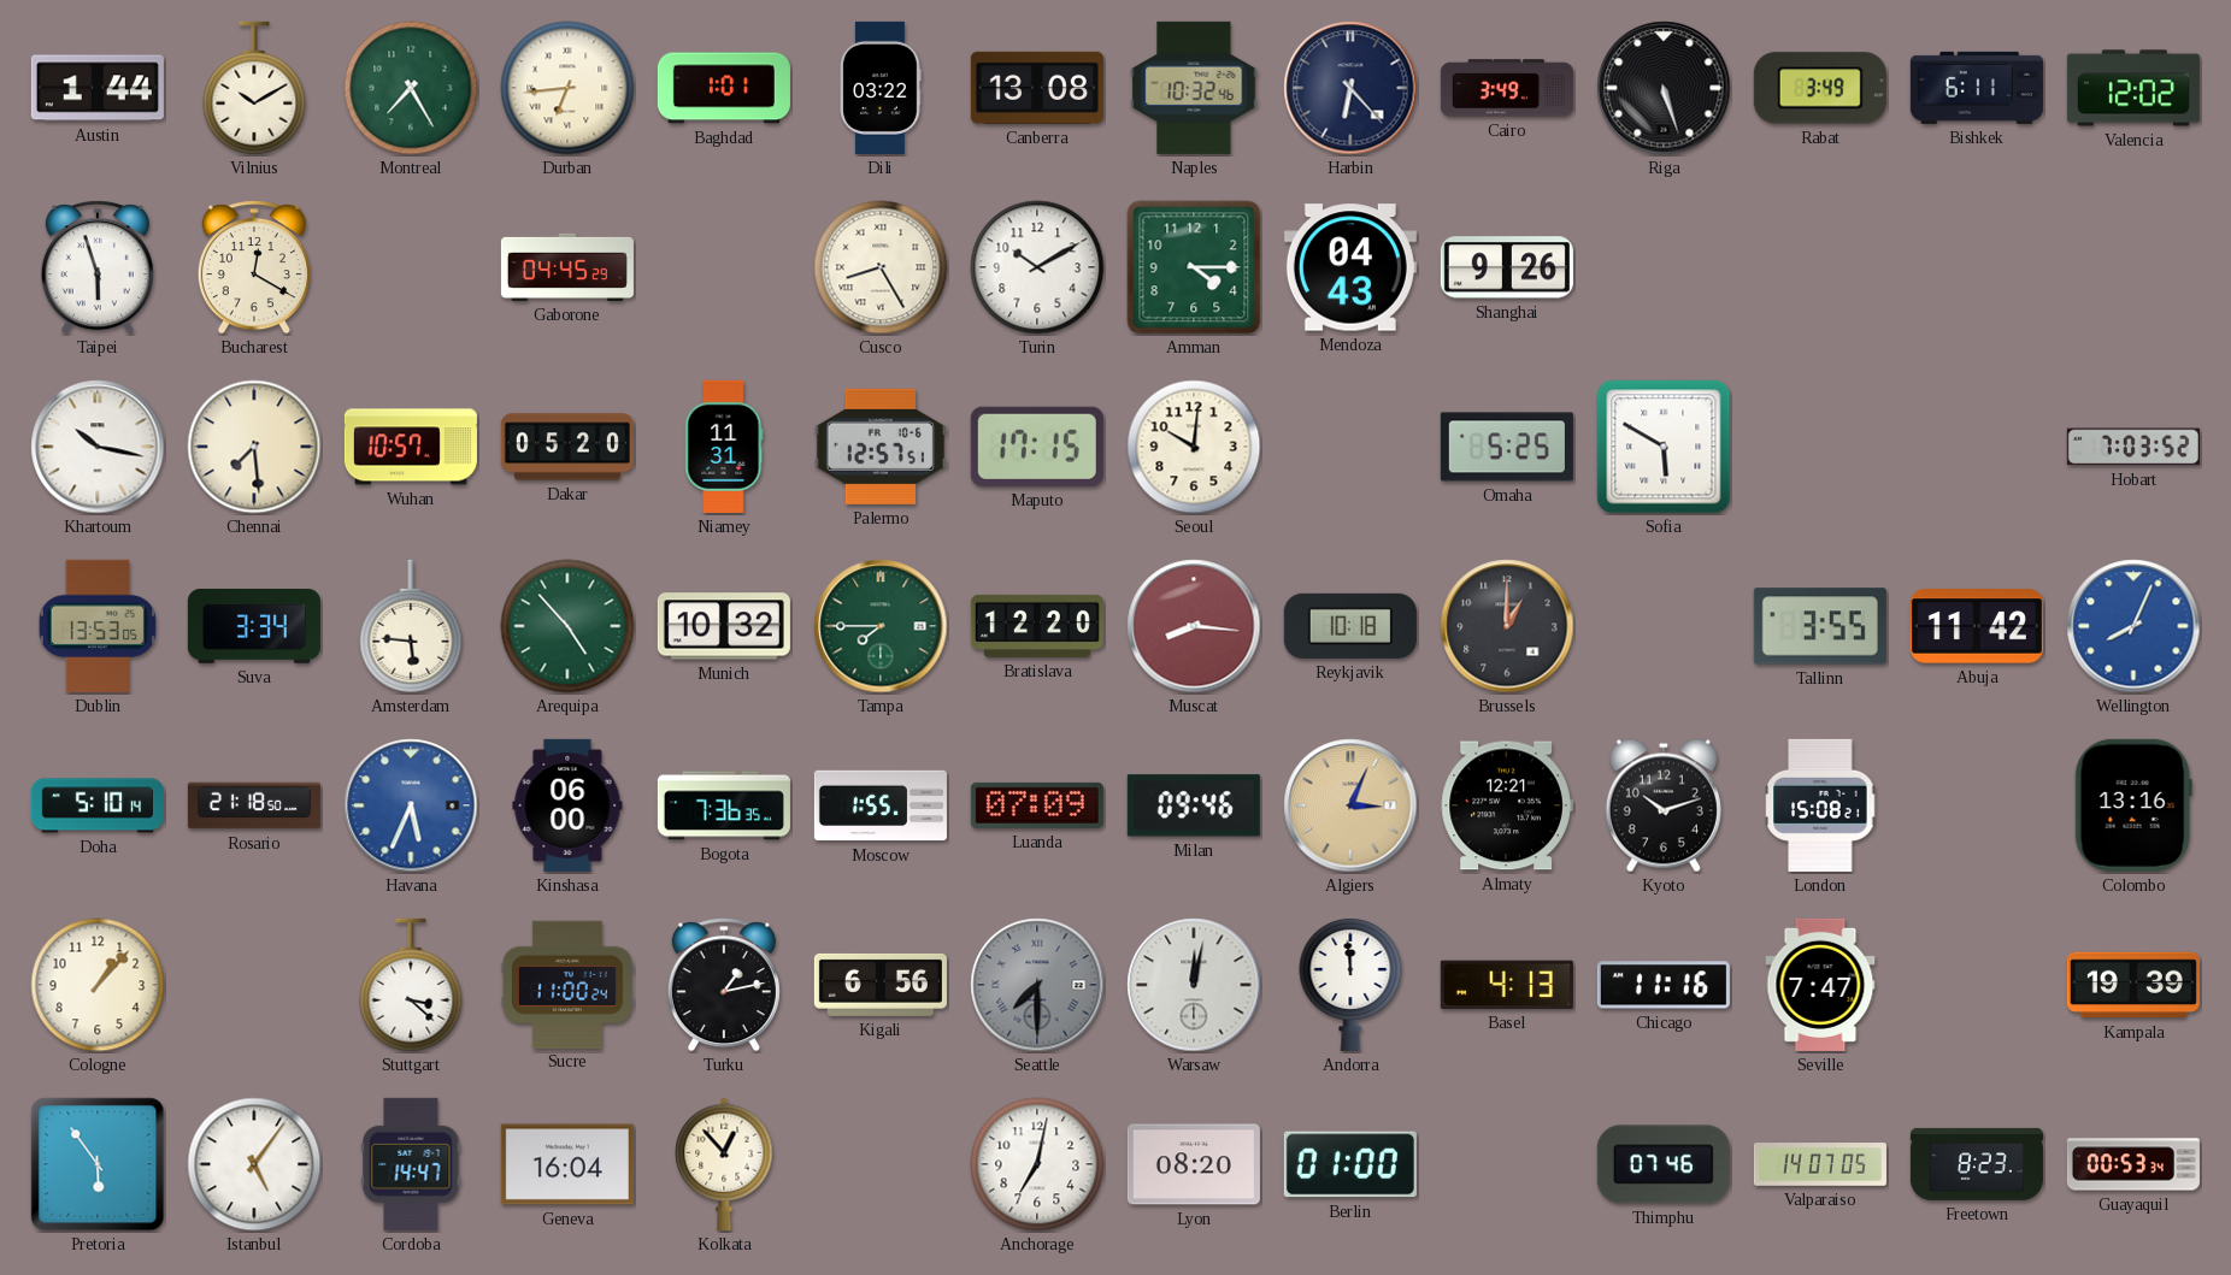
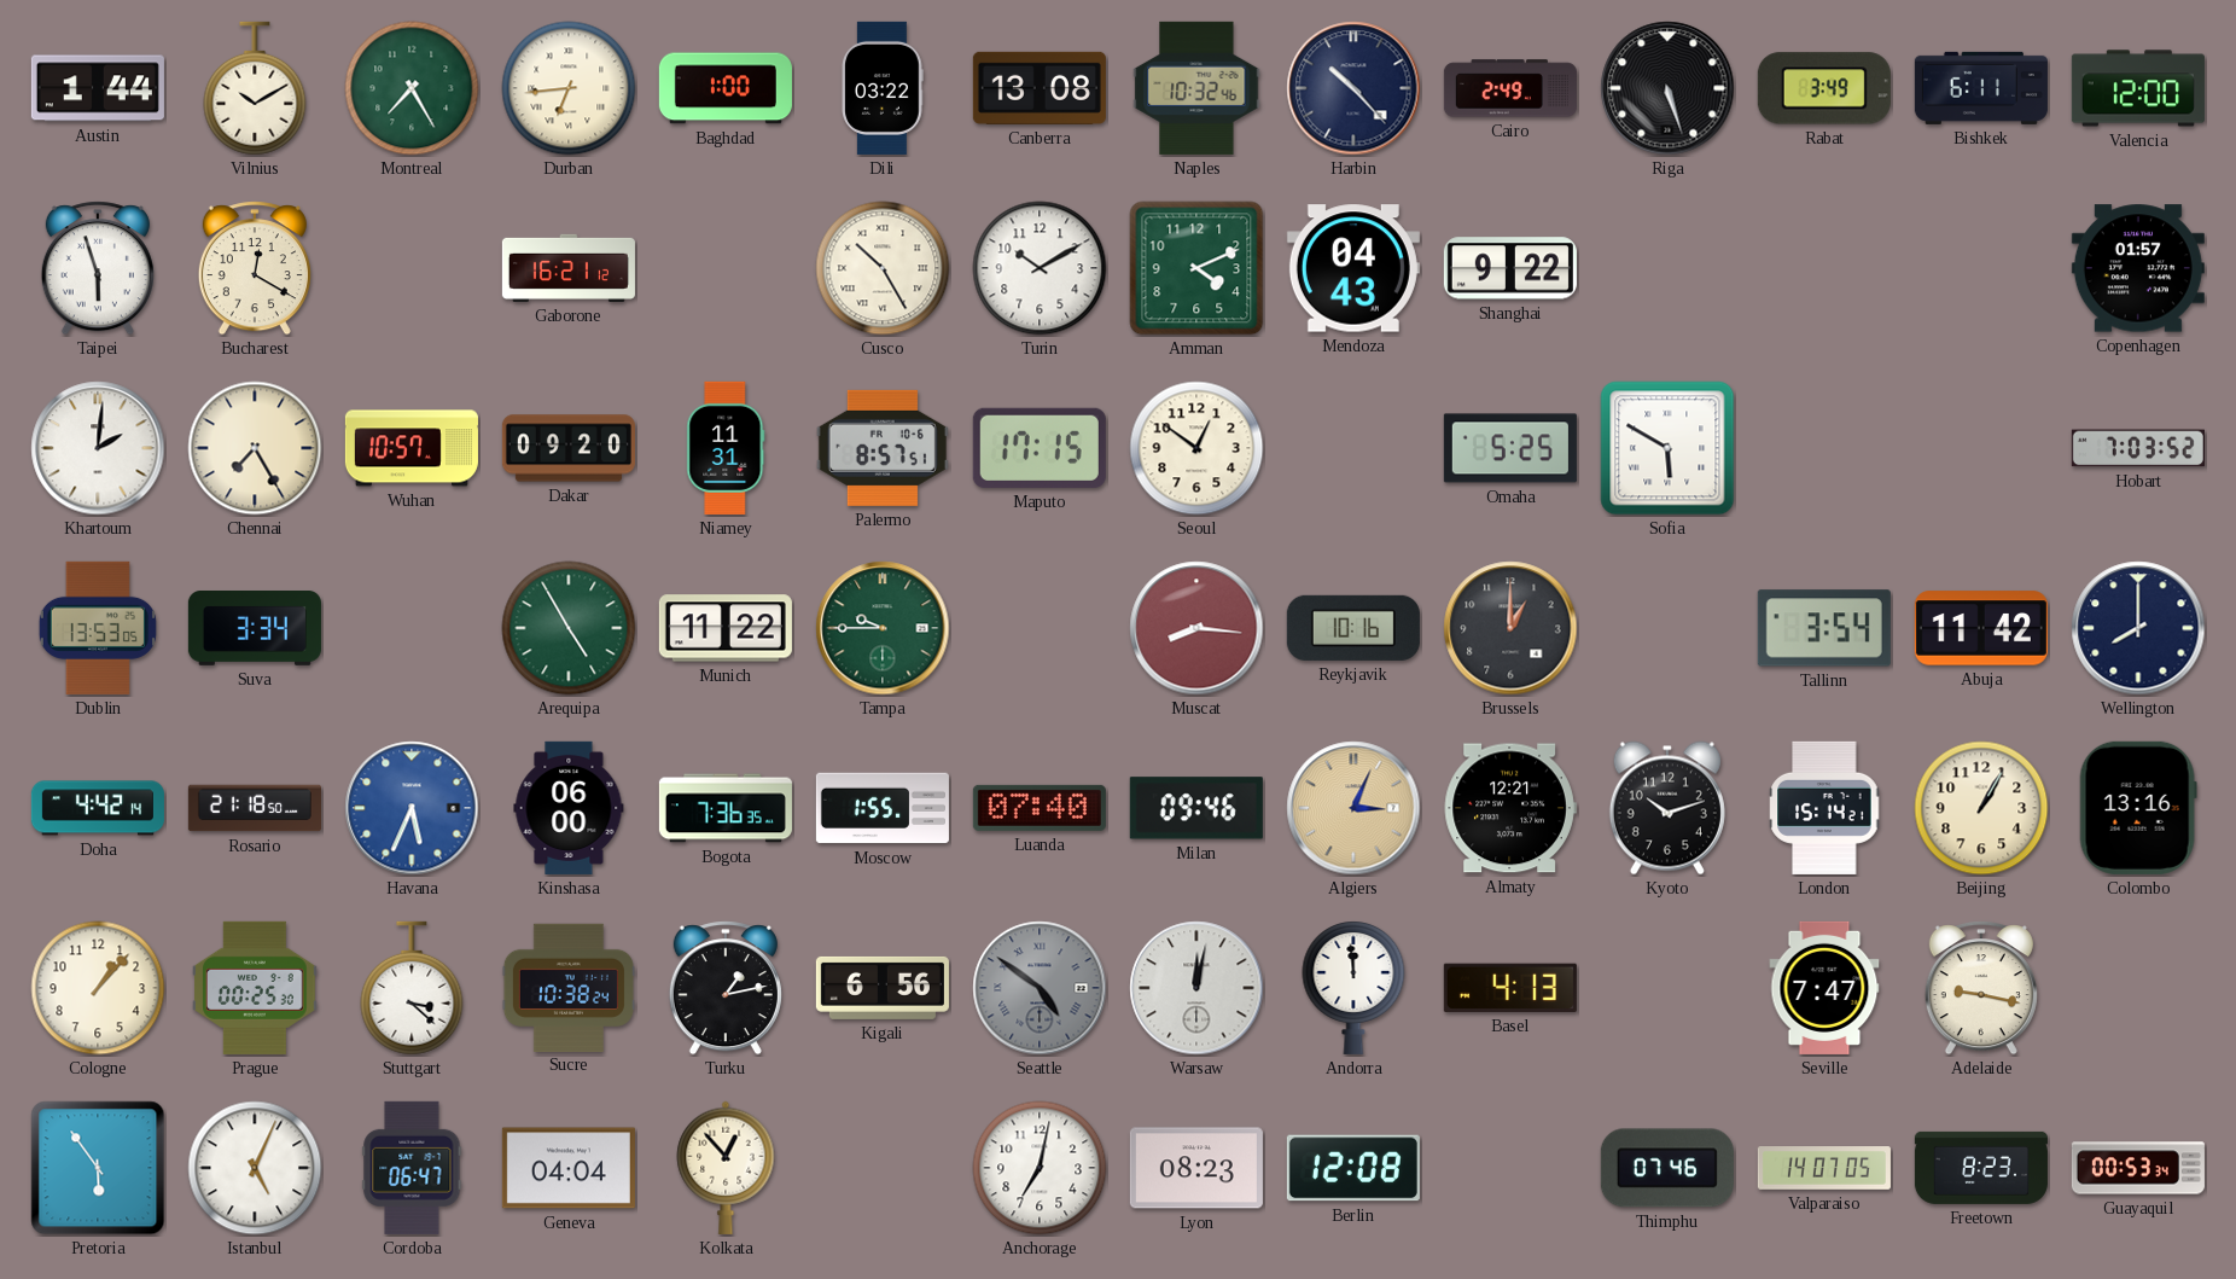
Baghdad: 1:01 -> 1:00
Harbin: 6:23 -> 10:23
Cairo: 3:49 -> 2:49
Valencia: 12:02 -> 12:00
Gaborone: 04:45 -> 16:21
Cusco: 8:25 -> 10:25
Amman: 4:15 -> 4:11
Shanghai: 9:26 -> 9:22
Copenhagen: none -> 01:57
Khartoum: 10:17 -> 2:01
Chennai: 7:29 -> 7:25
Dakar: 05:20 -> 09:20
Palermo: 12:57 -> 8:57
Seoul: 10:01 -> 12:51
Amsterdam: 5:46 -> none
Arequipa: 4:53 -> 4:55
Munich: 10:32 -> 11:22
Tampa: 7:45 -> 9:45
Bratislava: 12:20 -> none
Reykjavik: 10:18 -> 10:16
Tallinn: 3:55 -> 3:54
Wellington: 8:04 -> 8:00
Wellington dial: blue -> navy
Doha: 5:10 -> 4:42
Luanda: 07:09 -> 07:40
London: 15:08 -> 15:14
Beijing: none -> 1:05
Prague: none -> 00:25
Sucre: 11:00 -> 10:38
Seattle: 7:30 -> 4:51
Chicago: 11:16 -> none
Adelaide: none -> 9:17
Kampala: 19:39 -> none
Istanbul: 5:06 -> 5:04
Cordoba: 14:47 -> 06:47
Geneva: 16:04 -> 04:04
Lyon: 08:20 -> 08:23
Berlin: 01:00 -> 12:08
